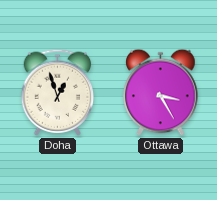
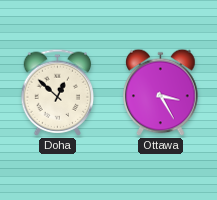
Doha: 12:57 -> 12:52
